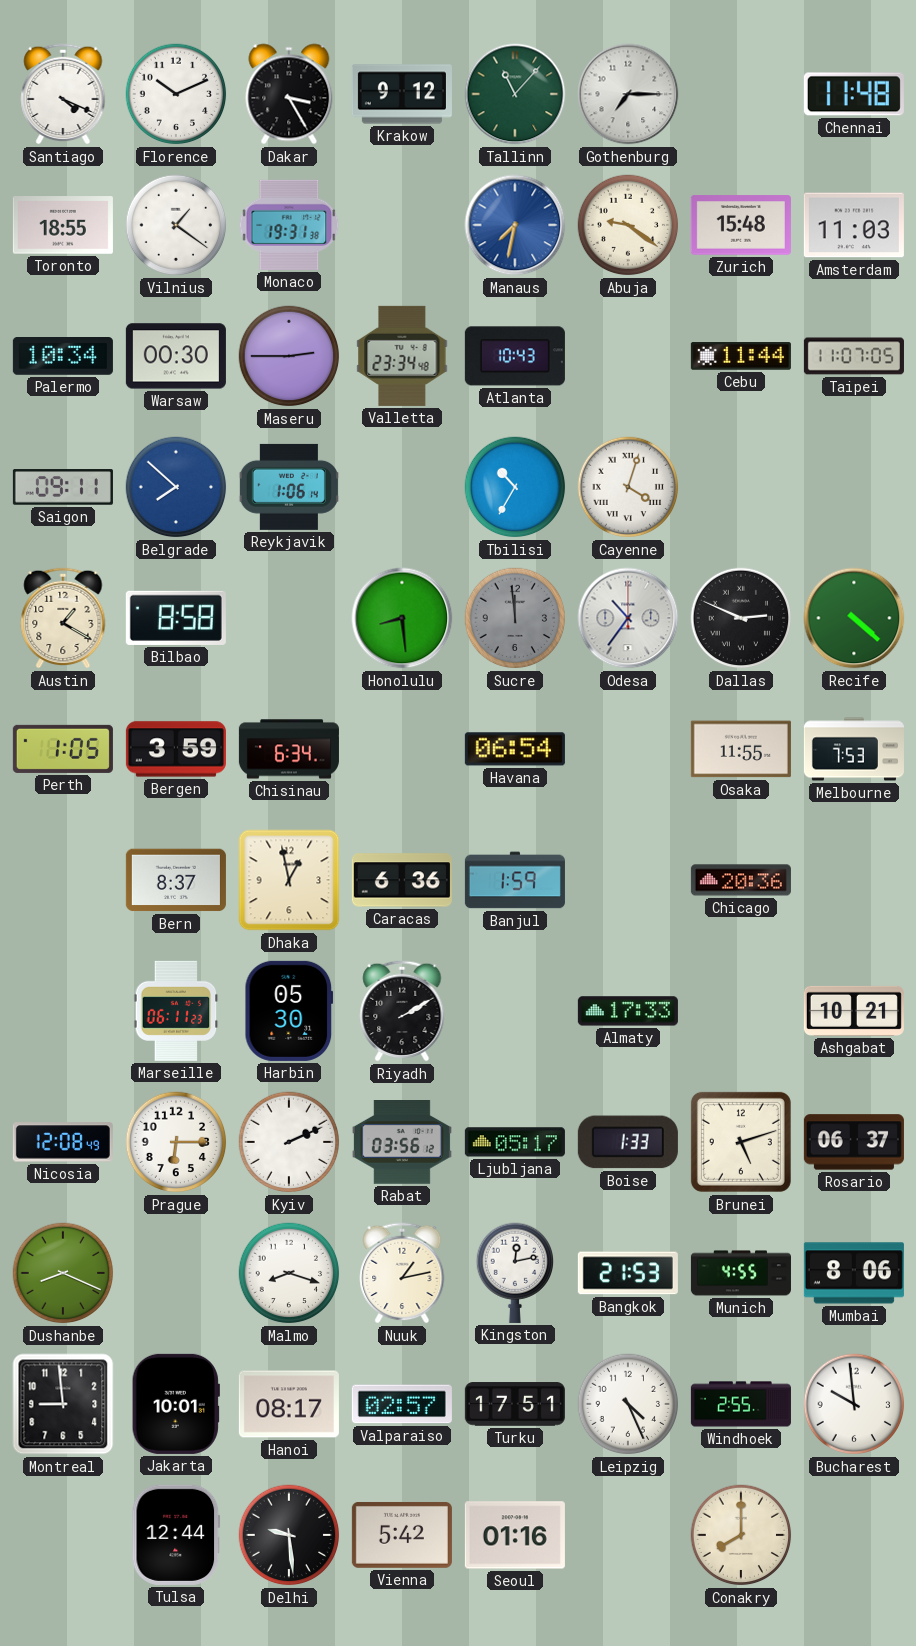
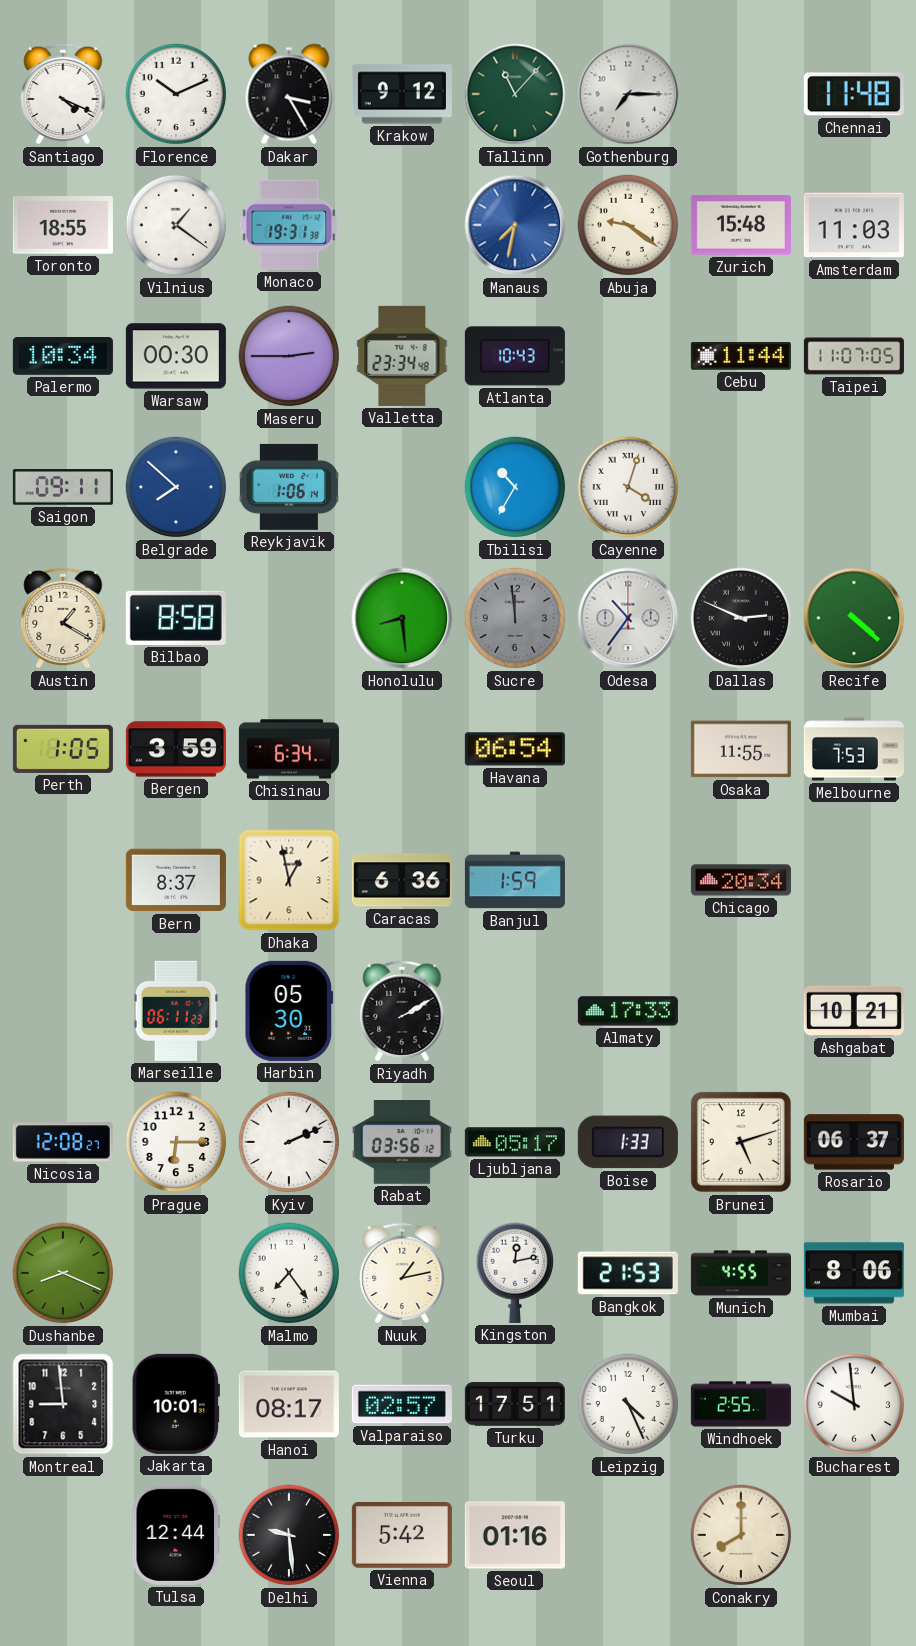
Chicago: 20:36 -> 20:34
Nicosia: 12:08:49 -> 12:08:27
Malmo: 8:18 -> 7:24
